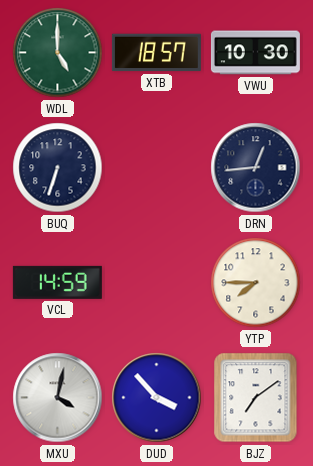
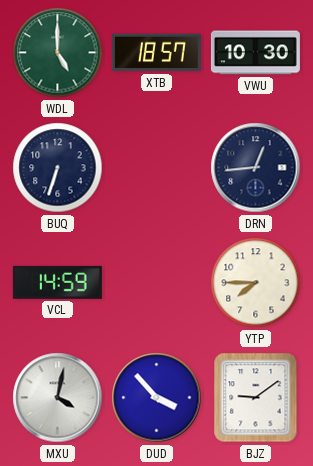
BJZ: 7:09 -> 9:09
